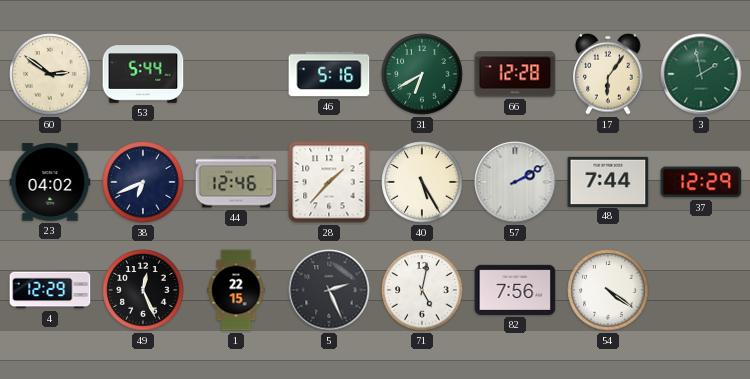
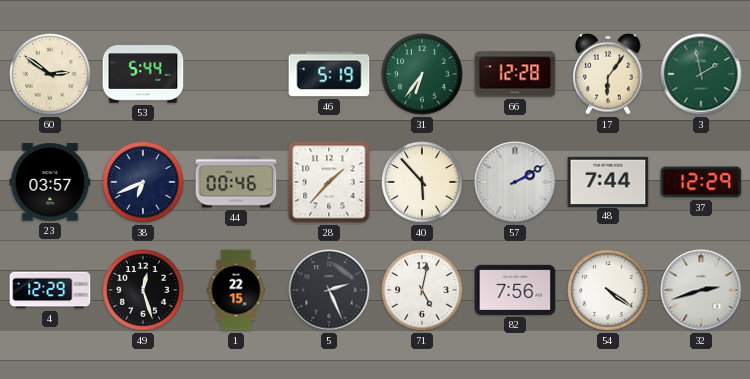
46: 5:16 -> 5:19
31: 6:40 -> 6:36
23: 04:02 -> 03:57
44: 12:46 -> 00:46
40: 5:25 -> 5:53
49: 12:26 -> 12:27
32: none -> 2:42
